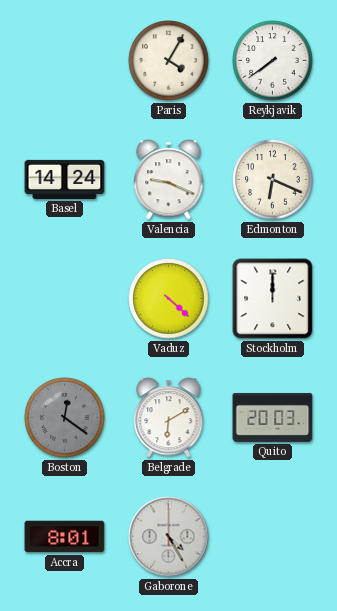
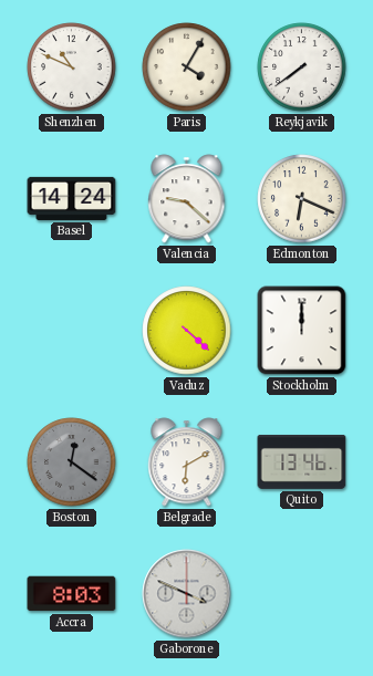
Shenzhen: none -> 10:49
Valencia: 9:19 -> 9:22
Quito: 20:03 -> 13:46
Accra: 8:01 -> 8:03
Gaborone: 4:25 -> 3:49
